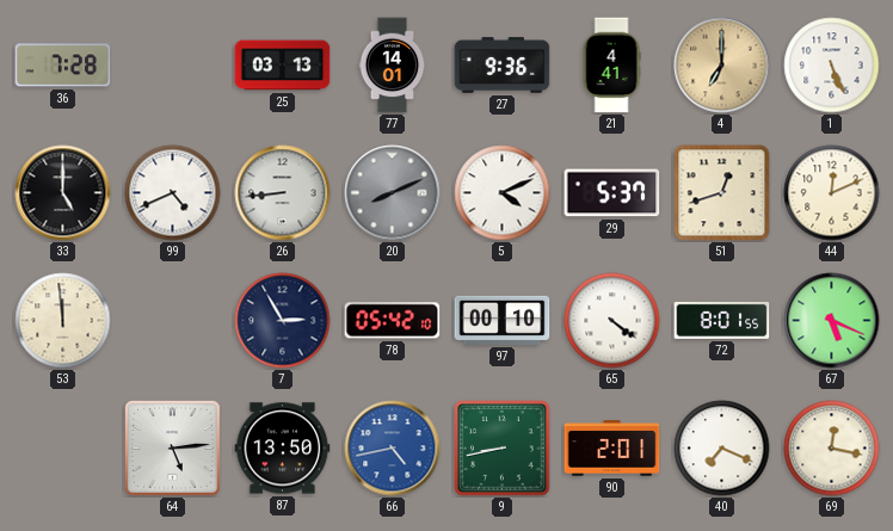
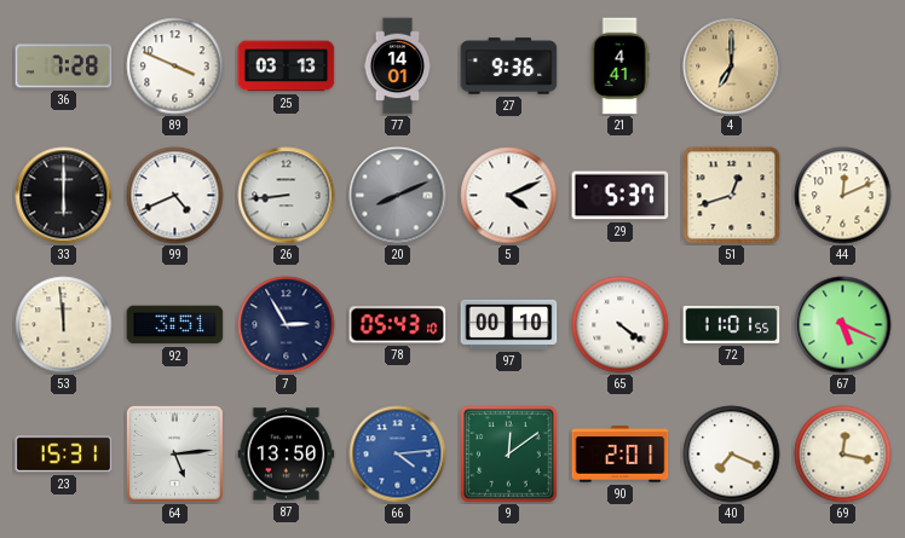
89: none -> 3:49
1: 5:26 -> none
33: 5:00 -> 6:00
92: none -> 3:51
78: 05:42 -> 05:43
72: 8:01 -> 11:01
23: none -> 15:31
66: 4:43 -> 4:14
9: 8:43 -> 12:09
